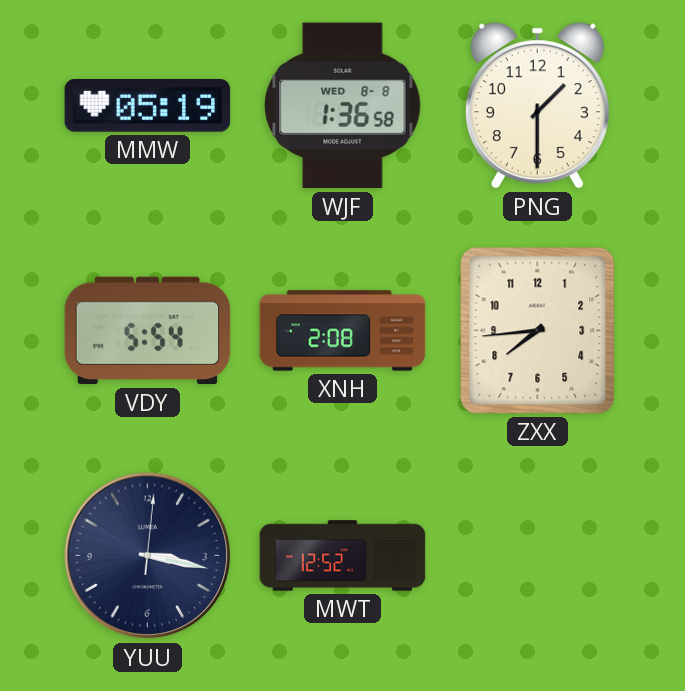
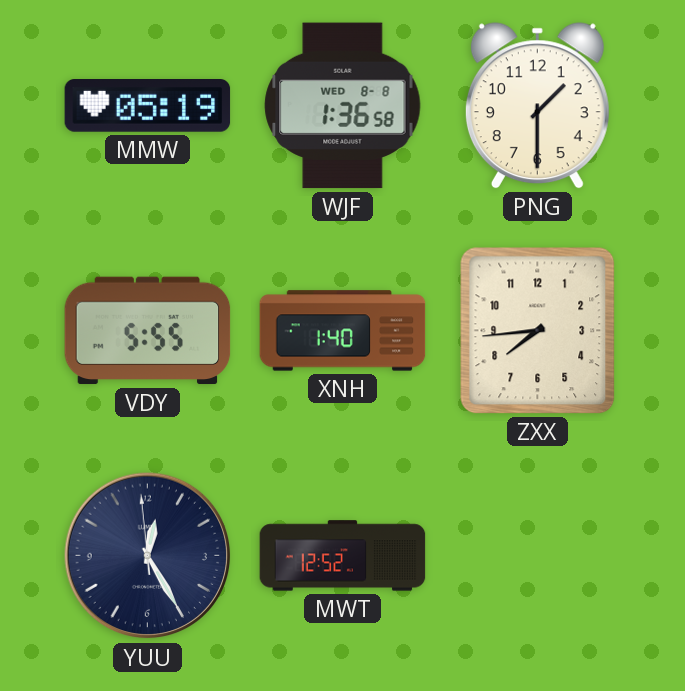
VDY: 5:54 -> 5:55
XNH: 2:08 -> 1:40
YUU: 3:17 -> 12:24
